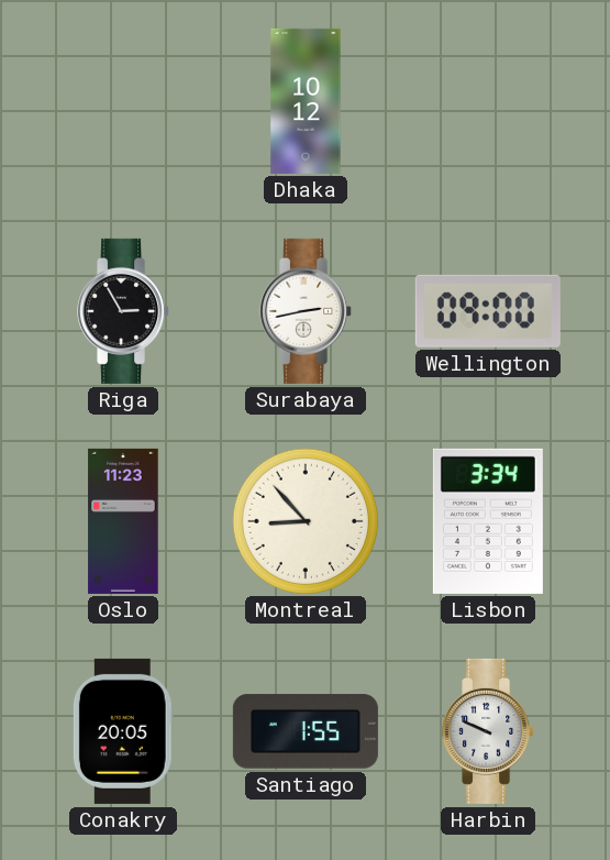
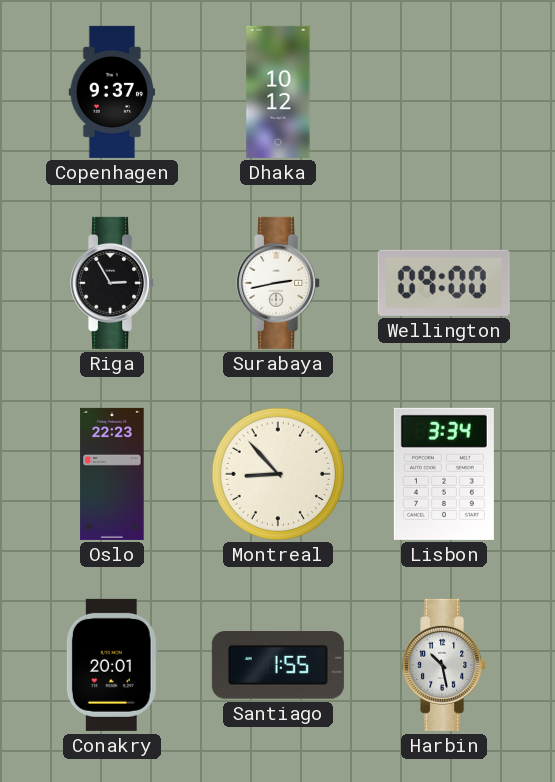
Copenhagen: none -> 9:37
Oslo: 11:23 -> 22:23
Conakry: 20:05 -> 20:01
Harbin: 9:49 -> 10:28
